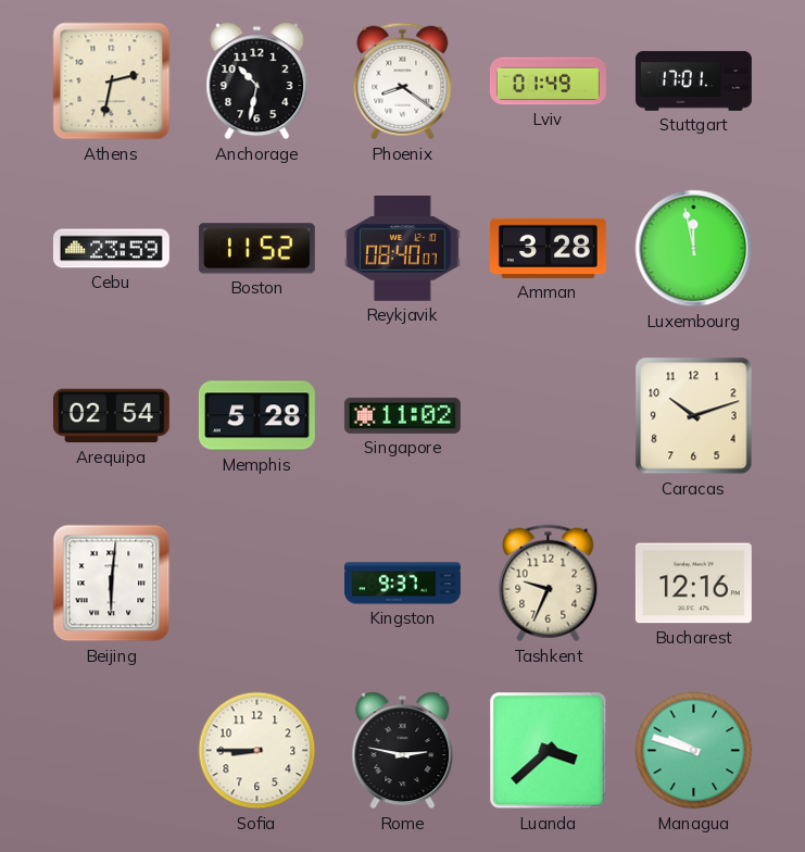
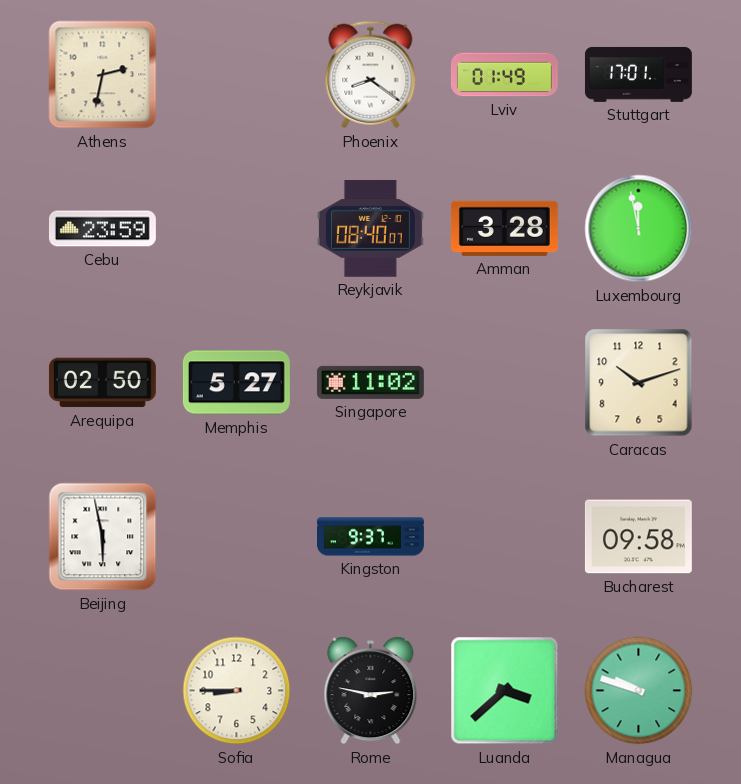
Anchorage: 10:32 -> none
Boston: 11:52 -> none
Arequipa: 02:54 -> 02:50
Memphis: 5:28 -> 5:27
Beijing: 6:01 -> 5:58
Tashkent: 9:34 -> none
Bucharest: 12:16 -> 09:58
